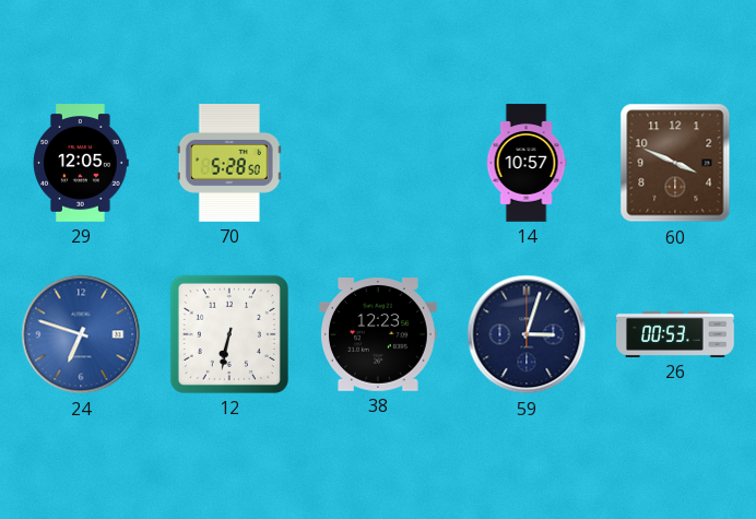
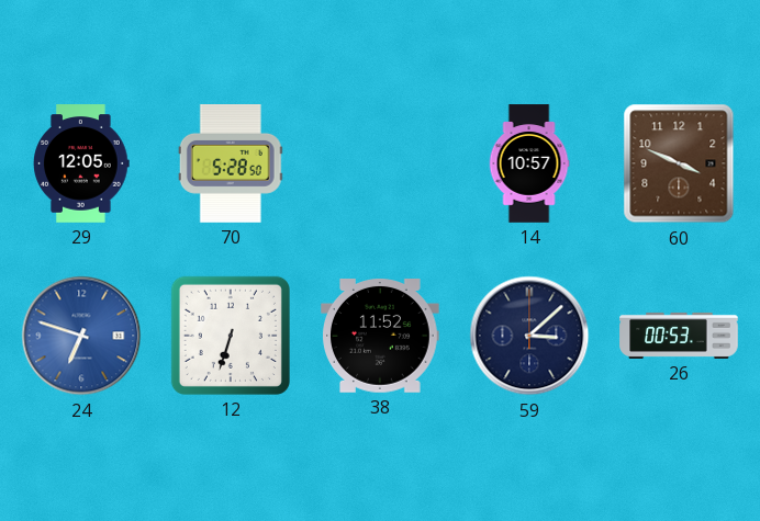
12: 6:32 -> 6:33
38: 12:23 -> 11:52
59: 3:03 -> 3:08
